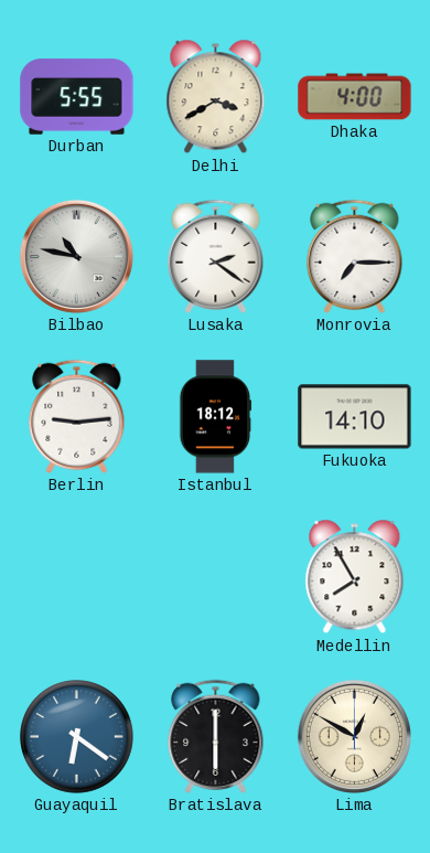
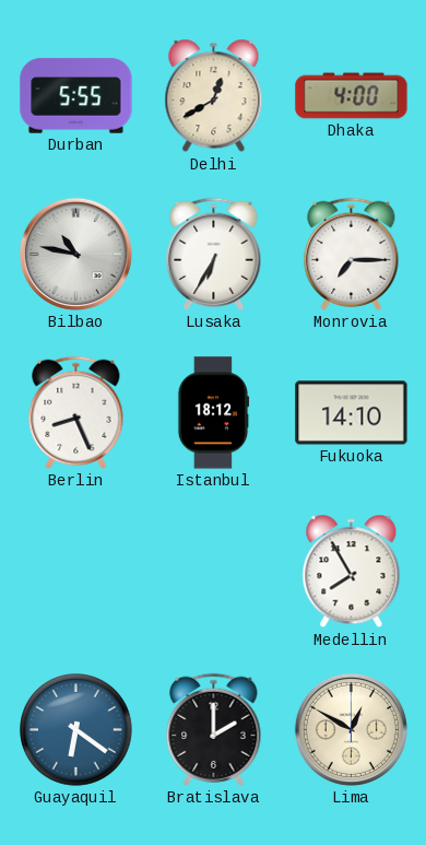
Delhi: 3:40 -> 12:40
Lusaka: 2:21 -> 6:35
Berlin: 9:14 -> 8:26
Bratislava: 6:00 -> 2:00
